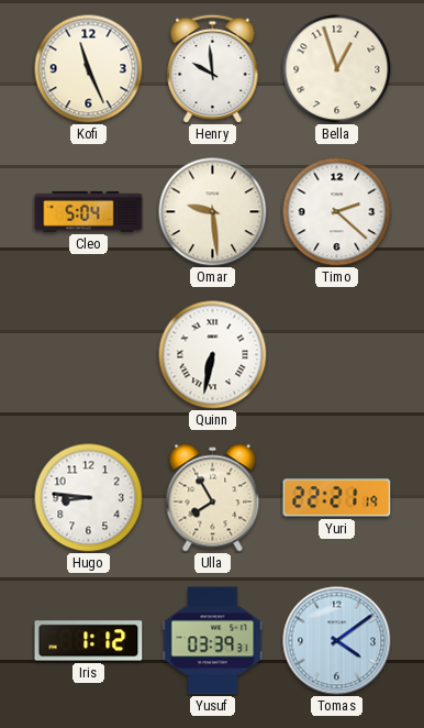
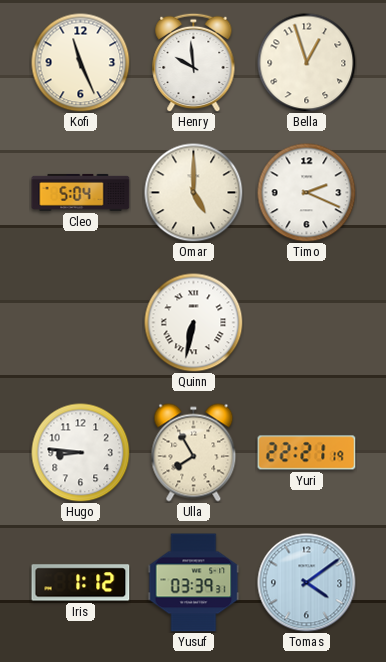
Omar: 9:29 -> 5:00
Timo: 2:22 -> 2:19
